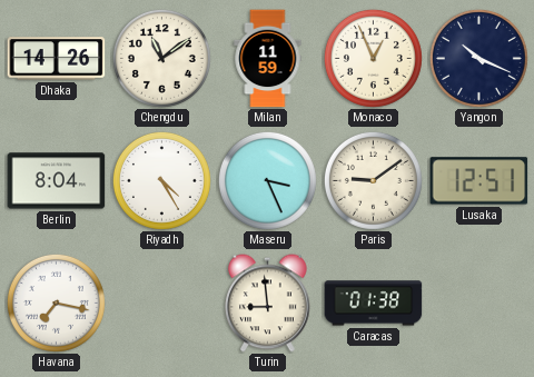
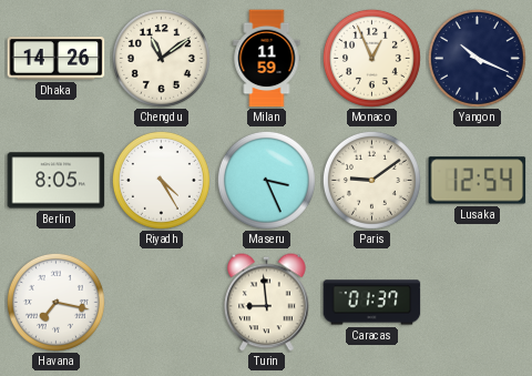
Berlin: 8:04 -> 8:05
Lusaka: 12:51 -> 12:54
Caracas: 01:38 -> 01:37
